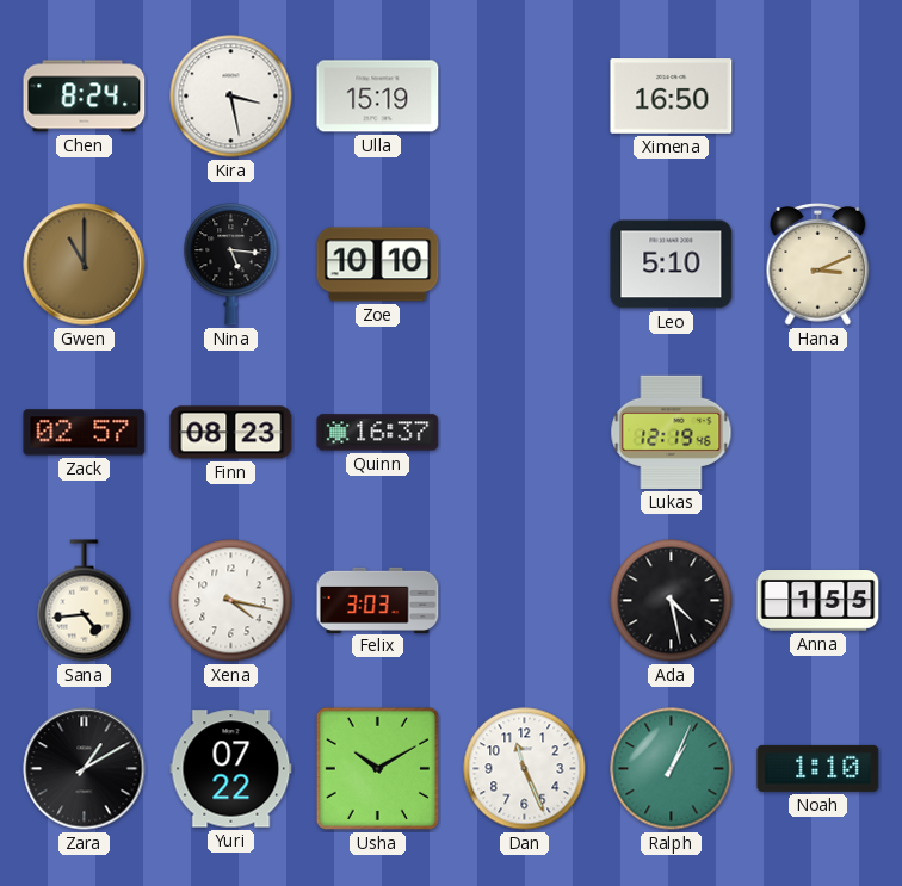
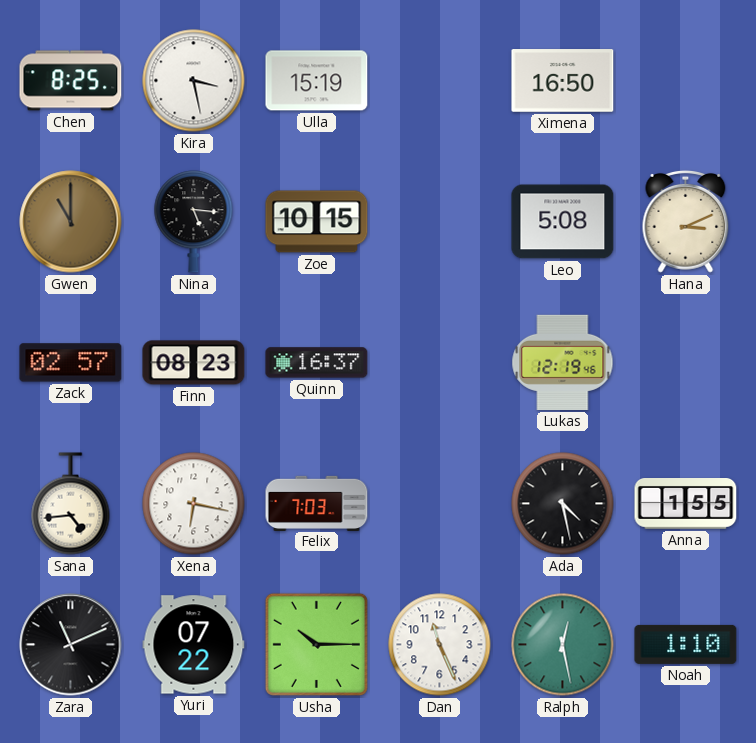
Chen: 8:24 -> 8:25
Zoe: 10:10 -> 10:15
Leo: 5:10 -> 5:08
Xena: 4:17 -> 6:17
Felix: 3:03 -> 7:03
Zara: 1:10 -> 11:11
Usha: 10:10 -> 10:15
Ralph: 1:04 -> 12:28
